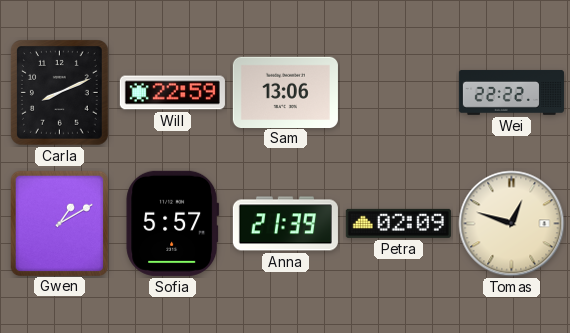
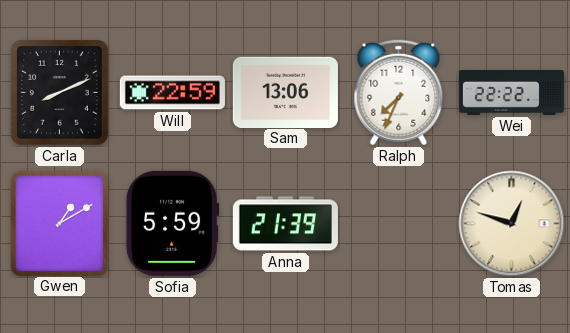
Ralph: none -> 7:34
Sofia: 5:57 -> 5:59
Petra: 02:09 -> none
